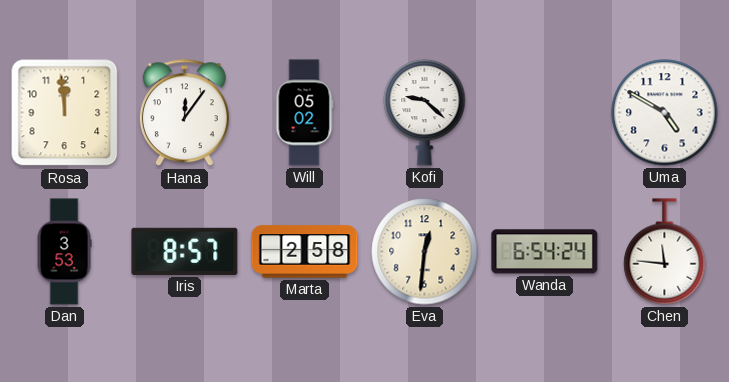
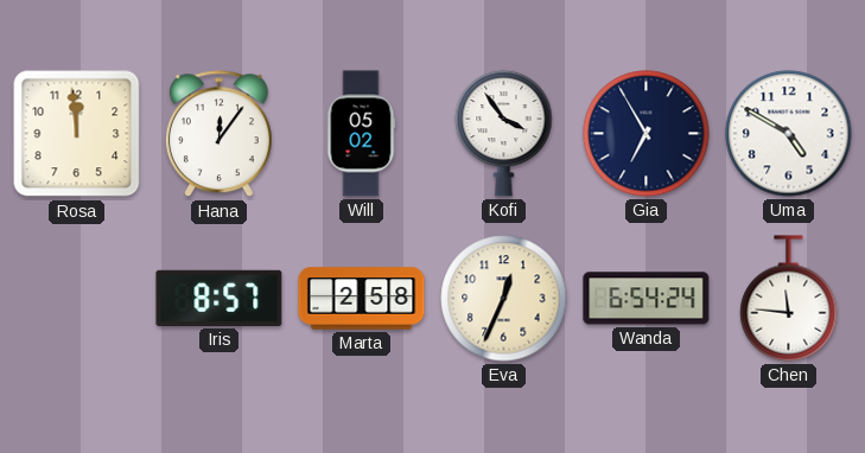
Kofi: 9:22 -> 3:54
Gia: none -> 6:55
Dan: 3:53 -> none
Eva: 12:31 -> 12:34
